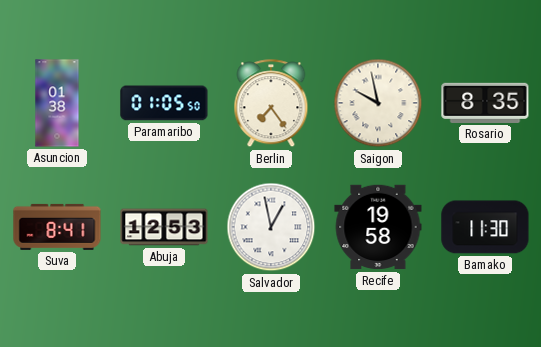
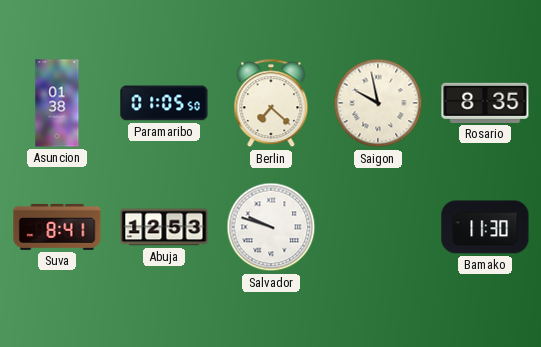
Berlin: 7:24 -> 7:22
Salvador: 12:58 -> 9:48
Recife: 19:58 -> none
